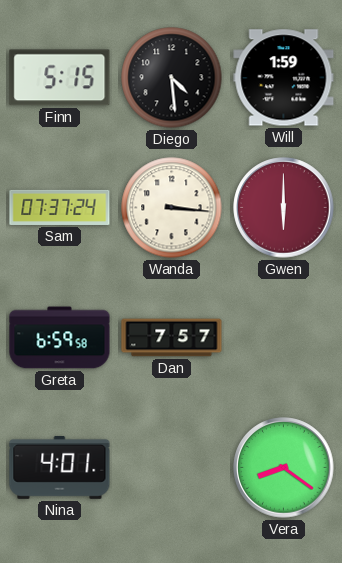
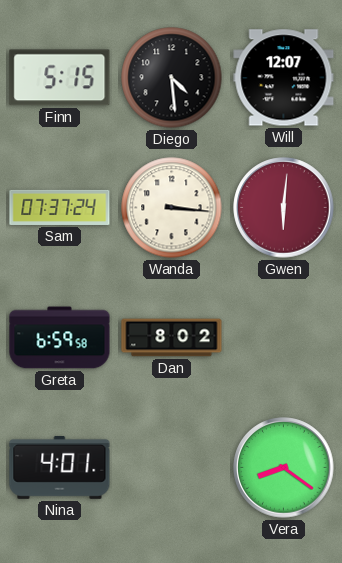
Will: 1:59 -> 12:07
Gwen: 6:00 -> 6:01
Dan: 7:57 -> 8:02
